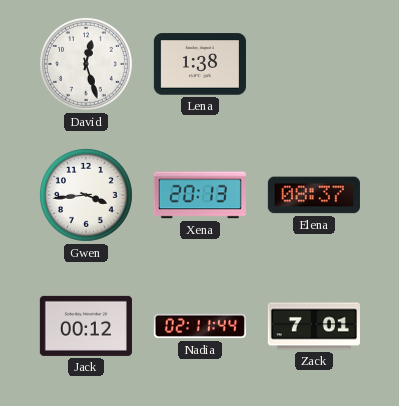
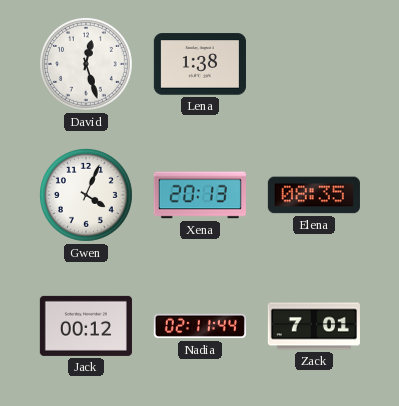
Gwen: 3:44 -> 4:04
Elena: 08:37 -> 08:35
